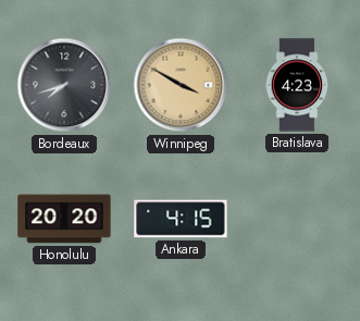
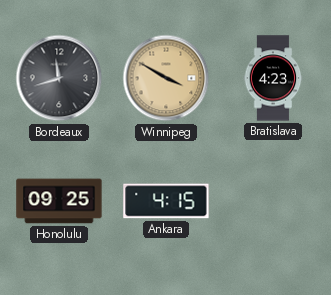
Bordeaux: 7:42 -> 11:42
Honolulu: 20:20 -> 09:25
